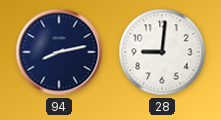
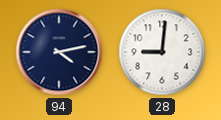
94: 8:13 -> 4:13
